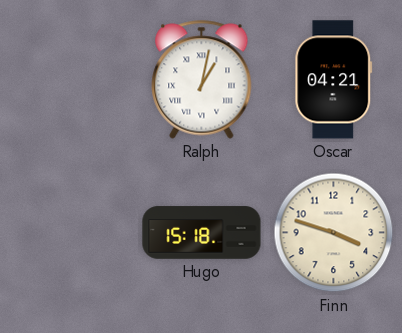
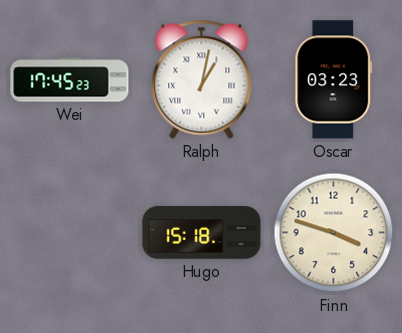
Wei: none -> 17:45
Oscar: 04:21 -> 03:23
